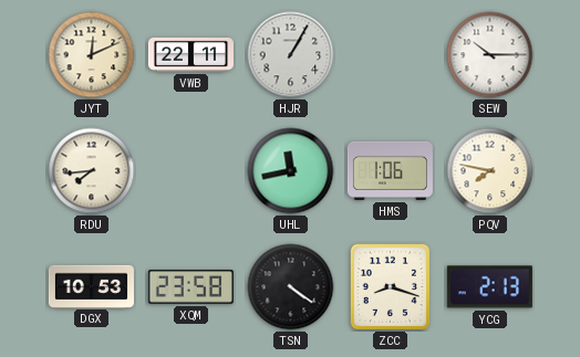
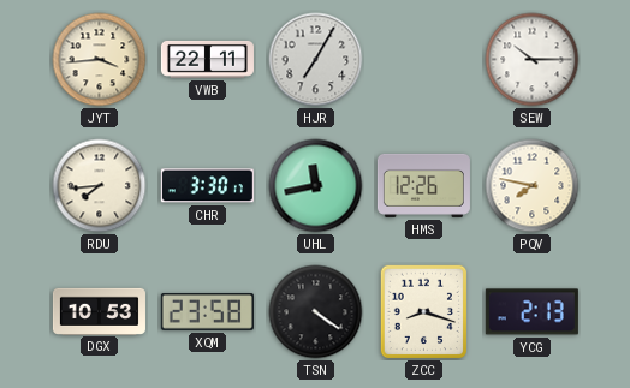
JYT: 12:11 -> 3:44
HJR: 1:05 -> 7:05
CHR: none -> 3:30
HMS: 1:06 -> 12:26
